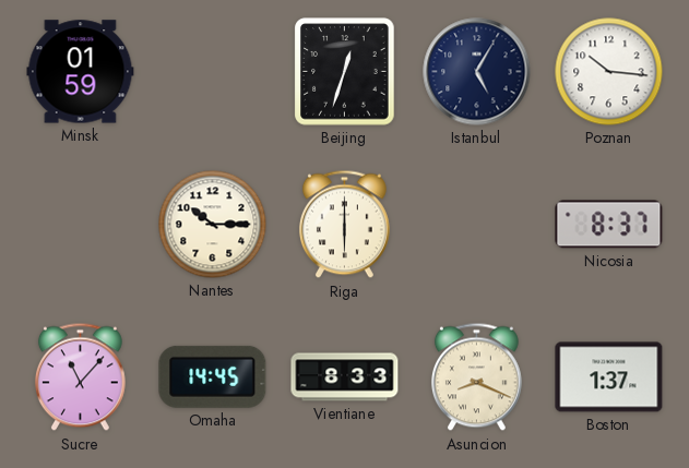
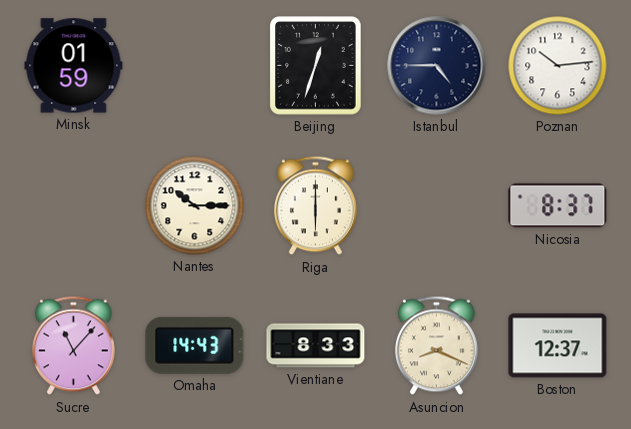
Istanbul: 5:05 -> 4:45
Poznan: 10:16 -> 10:14
Omaha: 14:45 -> 14:43
Boston: 1:37 -> 12:37
